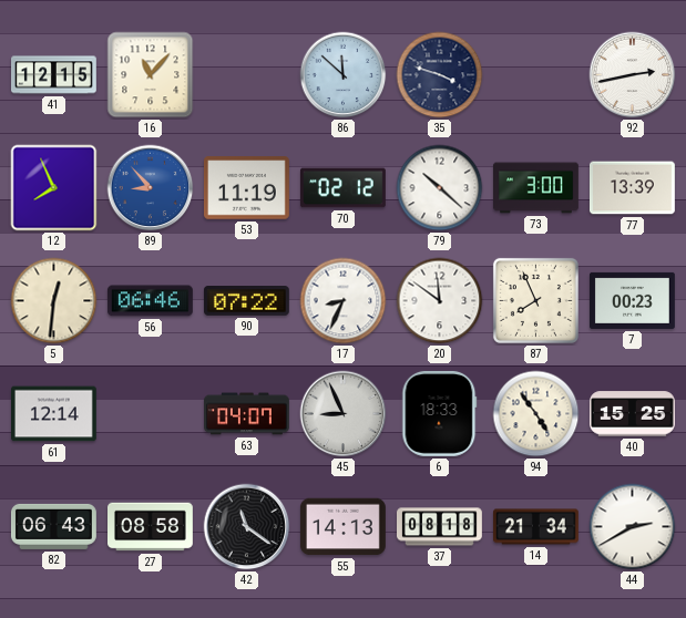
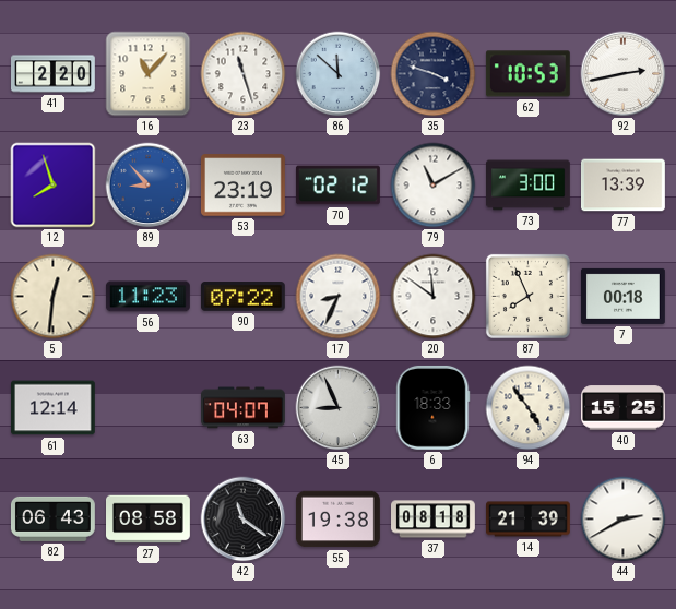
41: 12:15 -> 2:20
23: none -> 11:27
62: none -> 10:53
12: 7:56 -> 7:57
53: 11:19 -> 23:19
79: 10:22 -> 11:10
56: 06:46 -> 11:23
7: 00:23 -> 00:18
55: 14:13 -> 19:38
14: 21:34 -> 21:39
